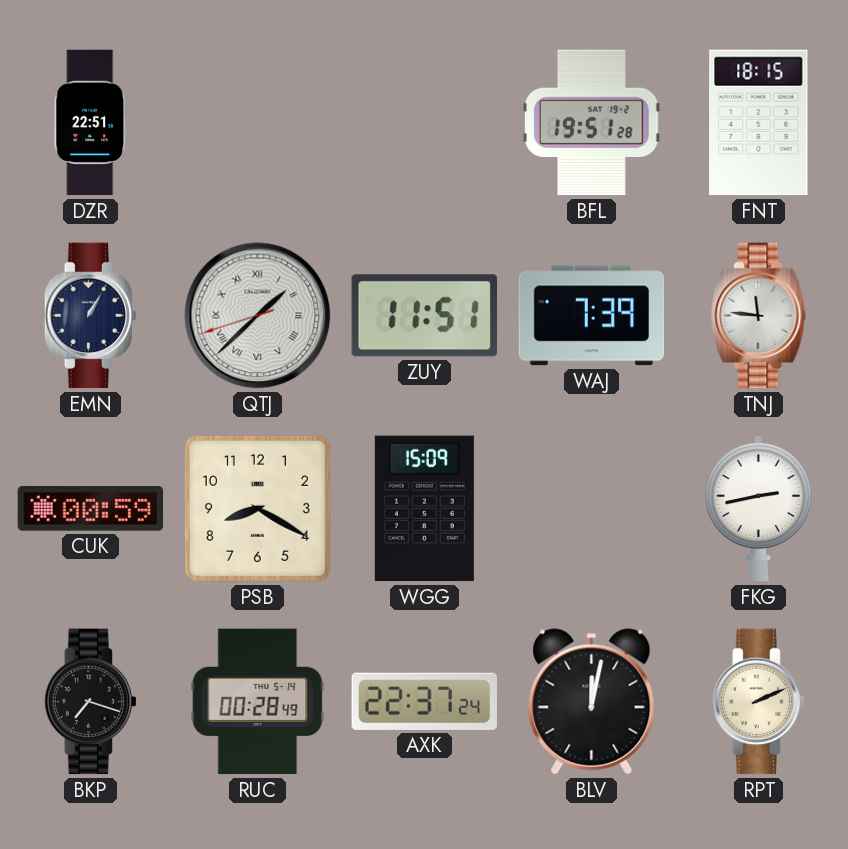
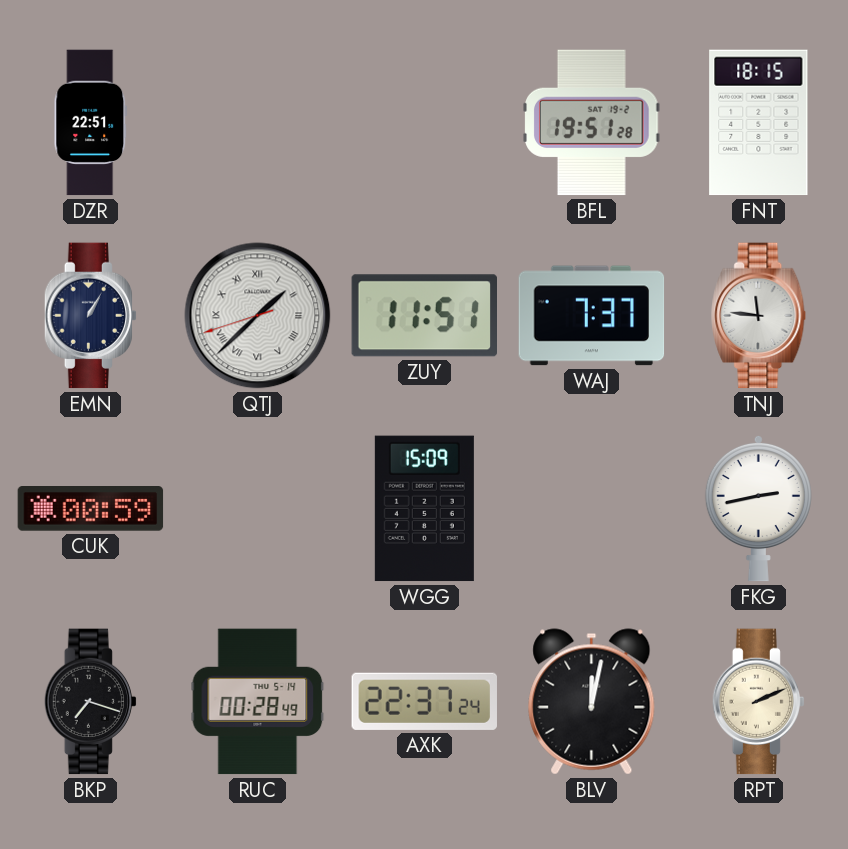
WAJ: 7:39 -> 7:37
PSB: 8:20 -> none
